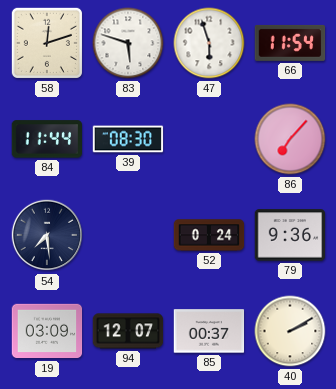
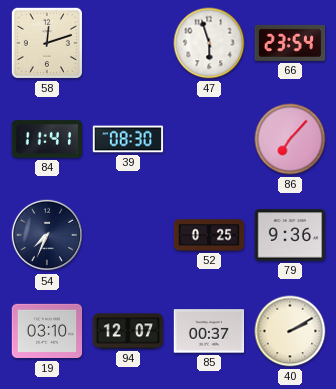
83: 5:48 -> none
66: 11:54 -> 23:54
84: 11:44 -> 11:41
54: 7:29 -> 7:34
52: 0:24 -> 0:25
19: 03:09 -> 03:10
